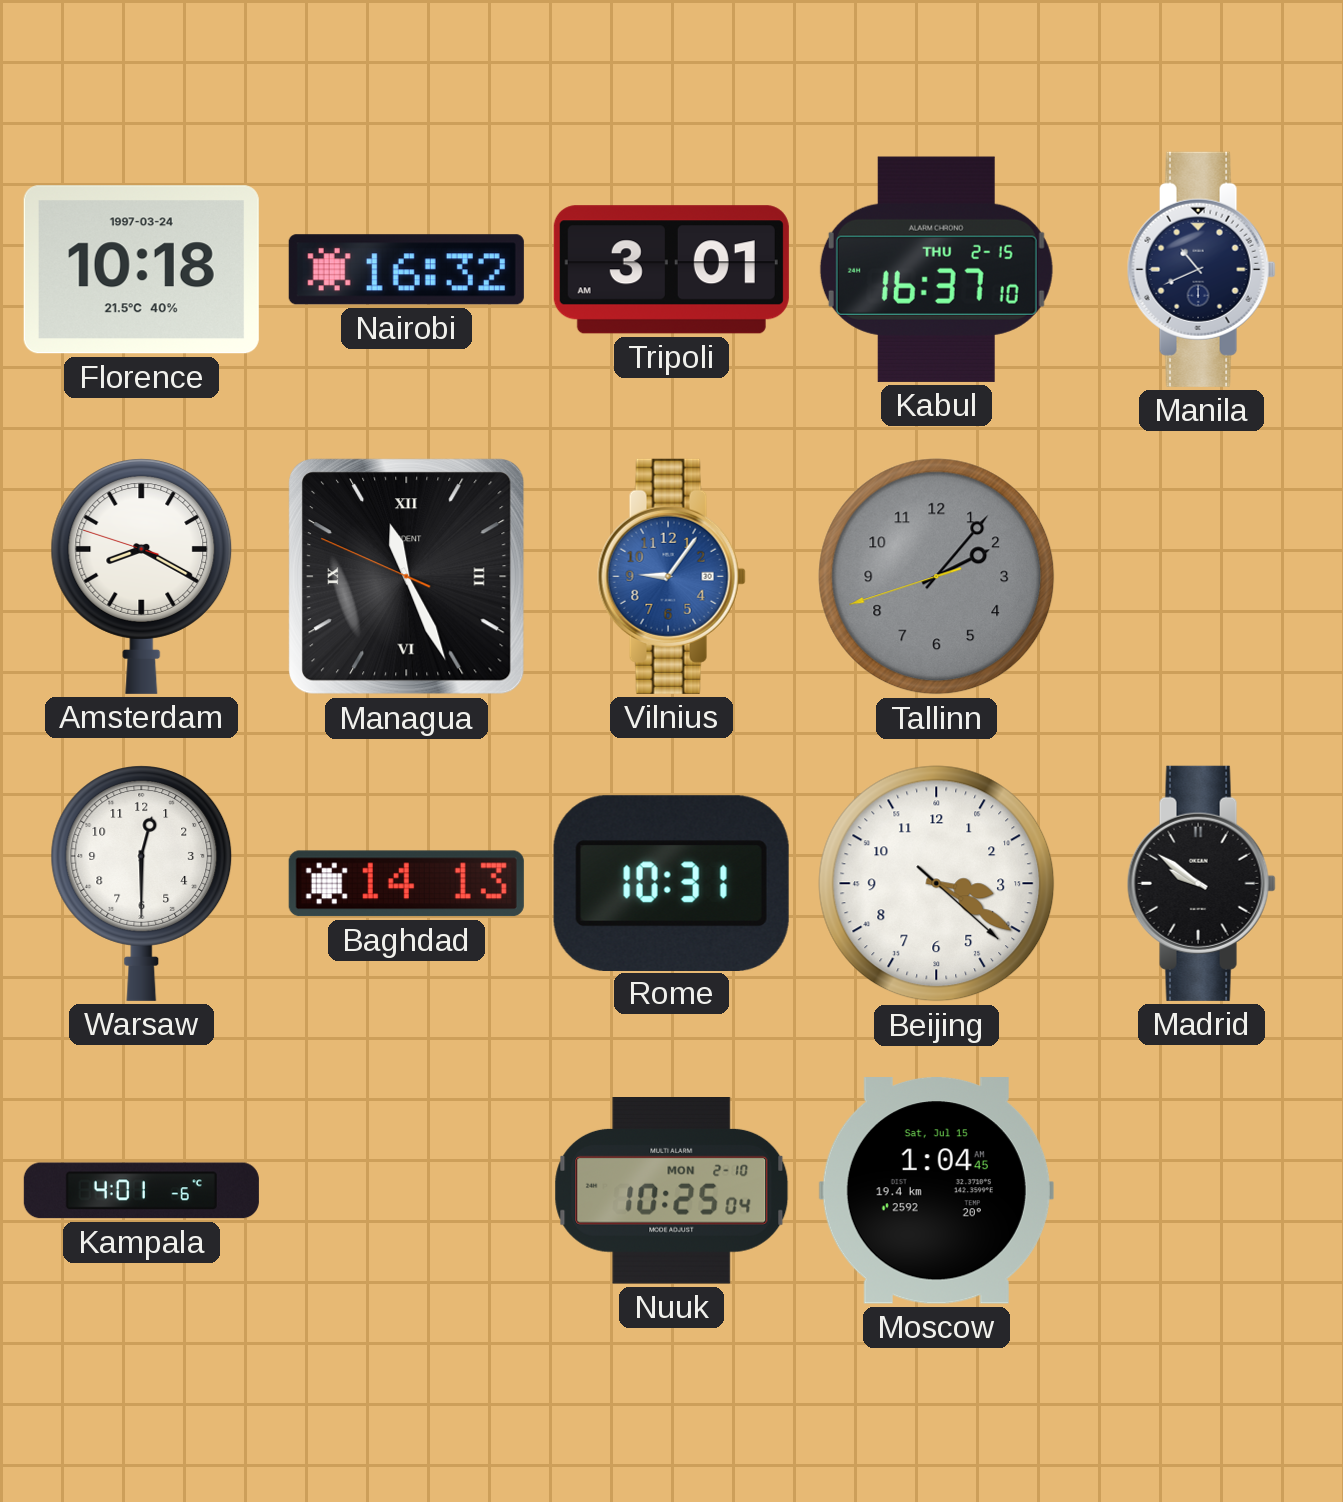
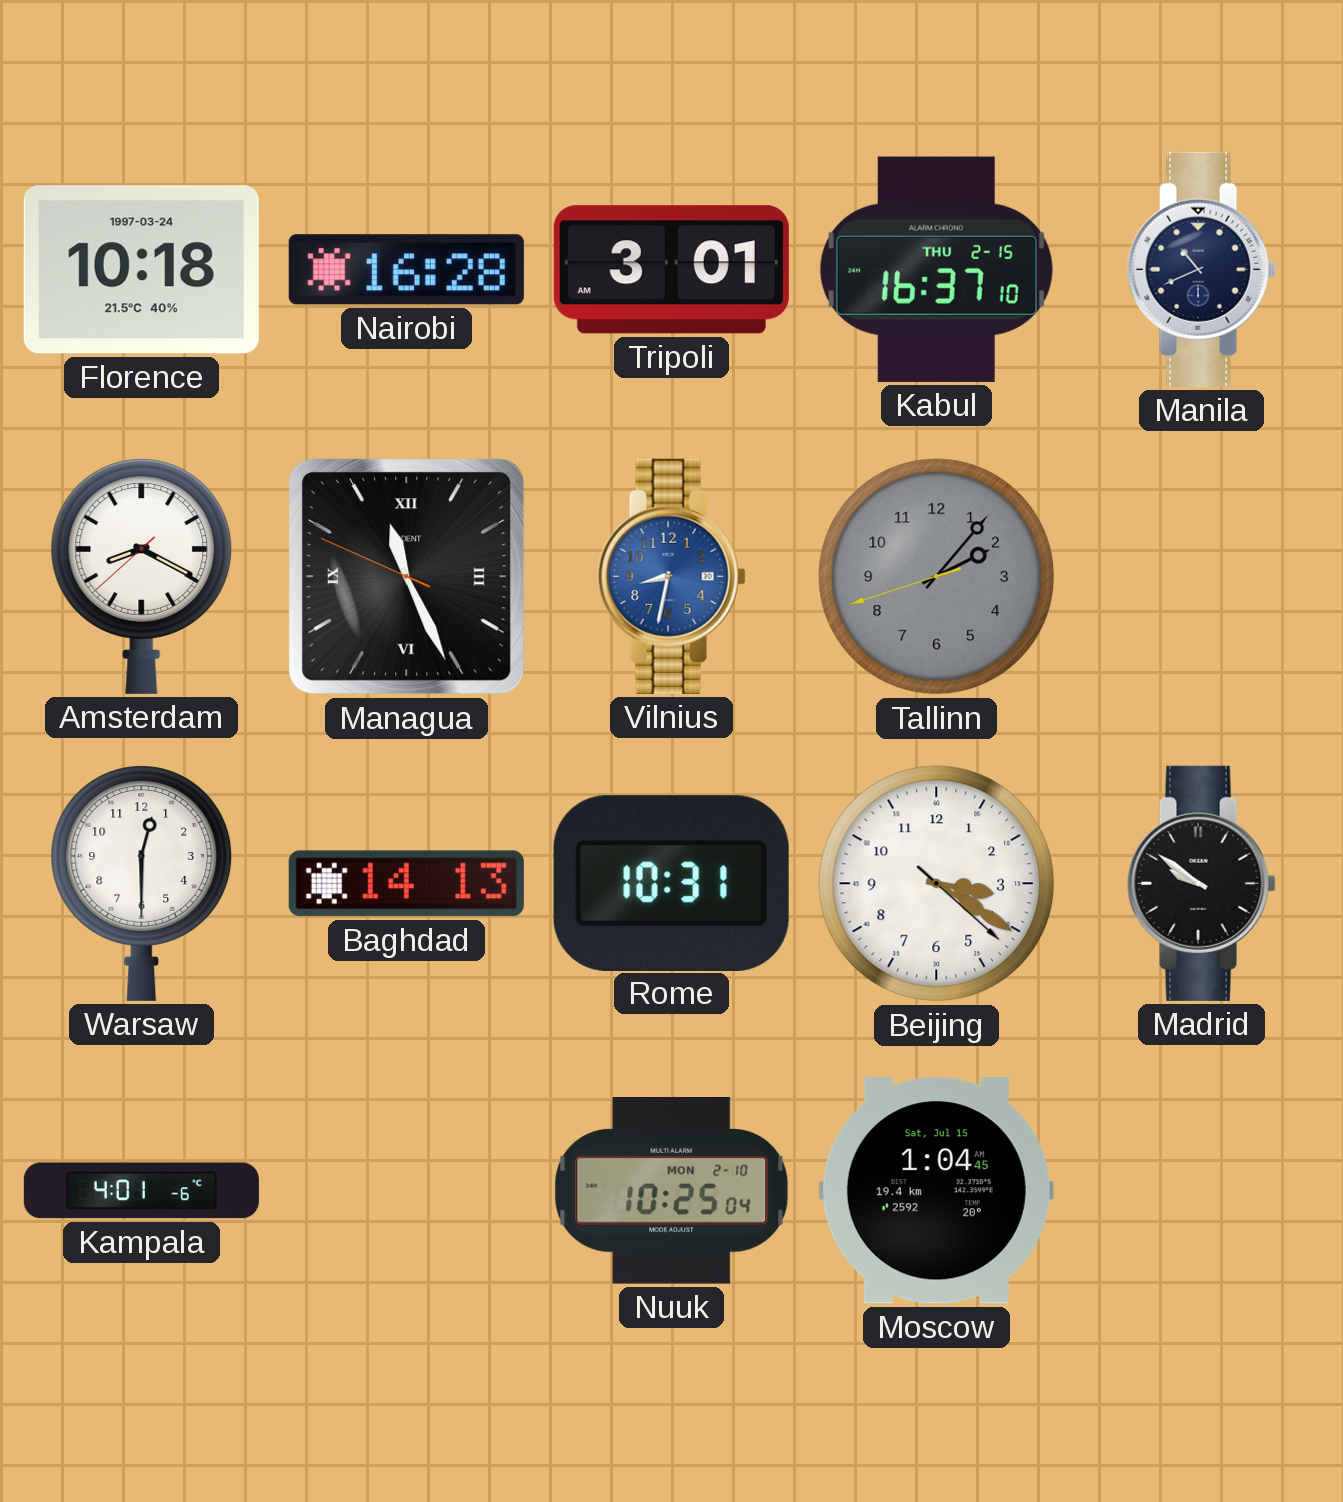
Nairobi: 16:32 -> 16:28
Amsterdam: 8:19:48 -> 8:19:38
Vilnius: 9:06 -> 8:32
